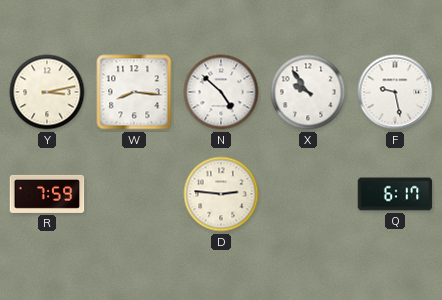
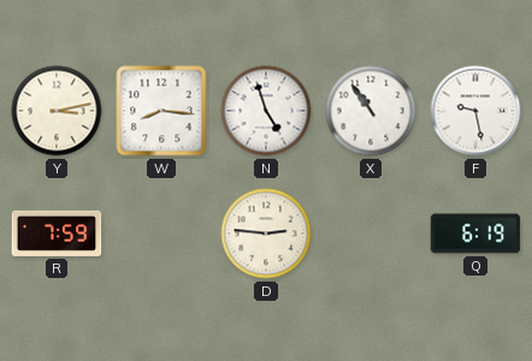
N: 4:52 -> 4:57
X: 9:54 -> 10:54
Q: 6:17 -> 6:19
